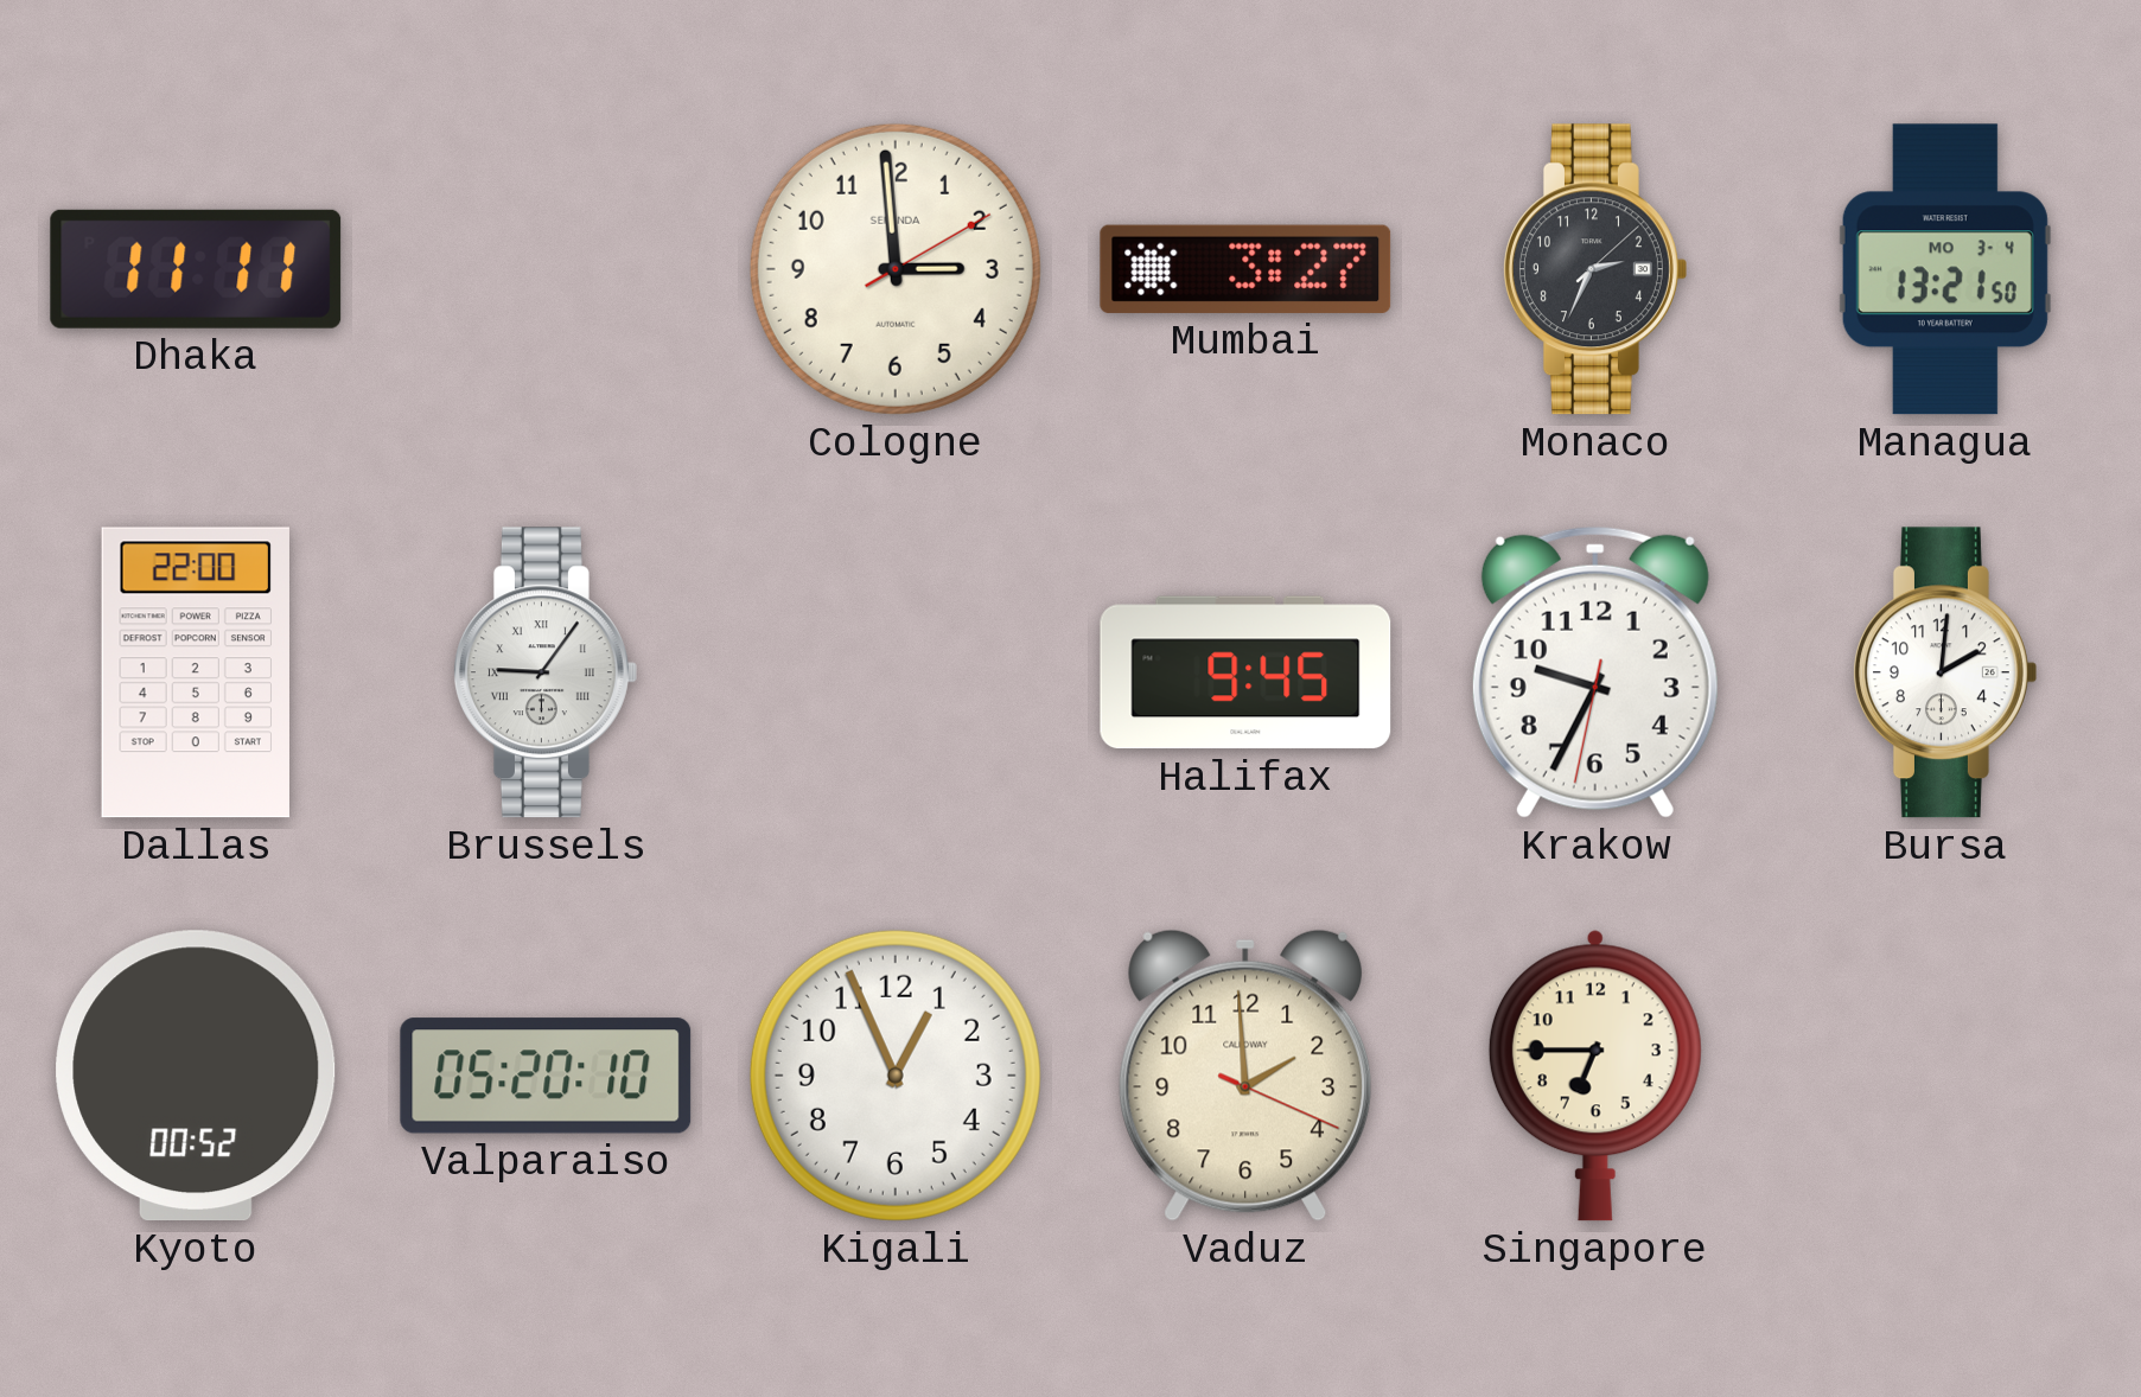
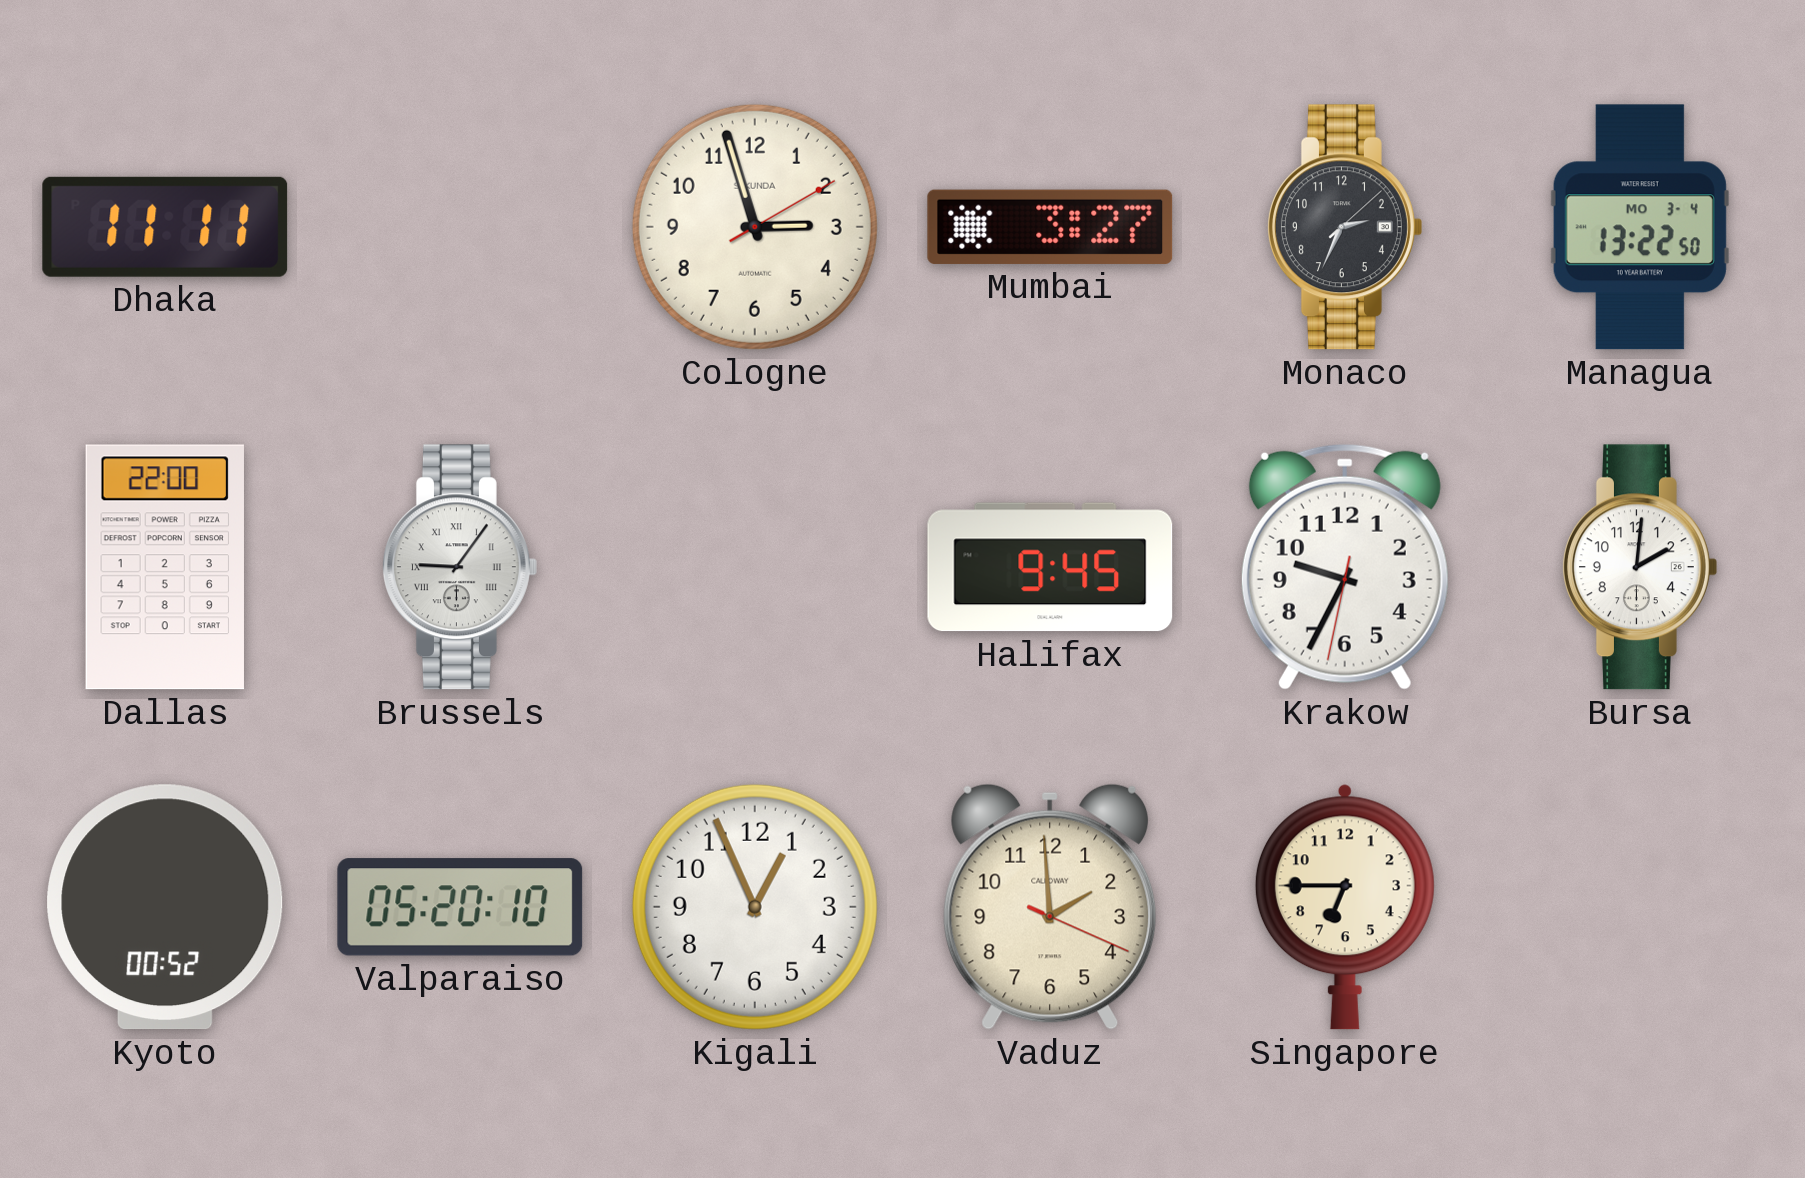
Cologne: 2:59 -> 2:57
Managua: 13:21 -> 13:22
